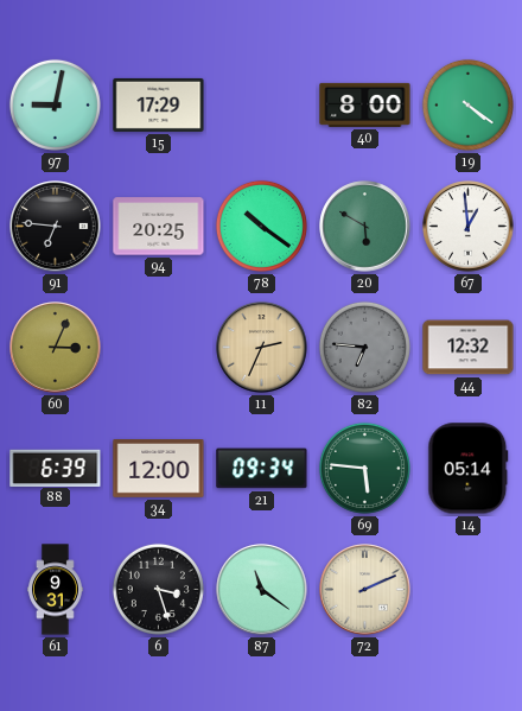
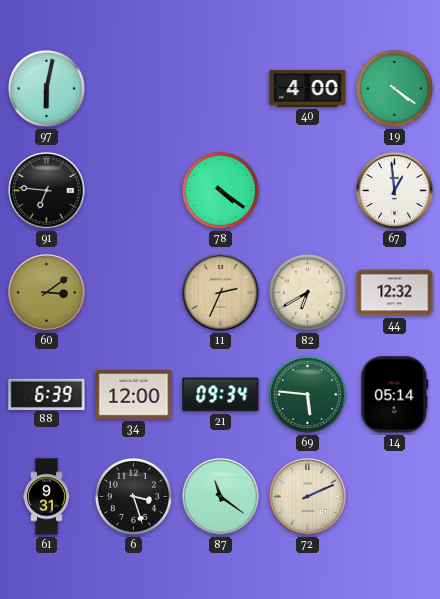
97: 9:02 -> 6:02
15: 17:29 -> none
40: 8:00 -> 4:00
94: 20:25 -> none
78: 10:21 -> 4:21
20: 5:50 -> none
60: 3:04 -> 3:09
82: 6:46 -> 6:40
82 dial: grey -> cream
